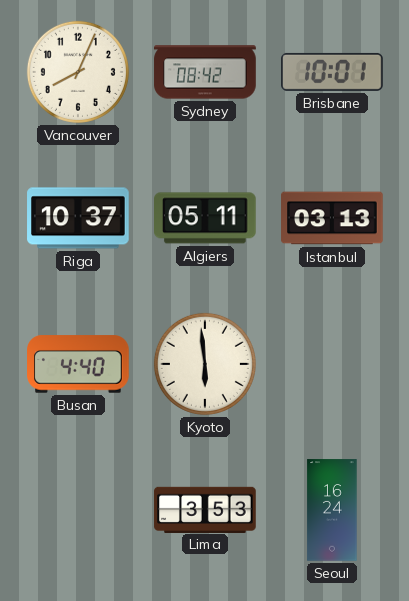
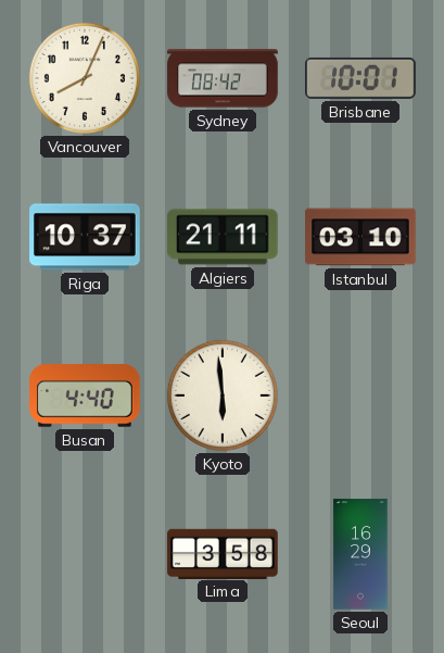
Algiers: 05:11 -> 21:11
Istanbul: 03:13 -> 03:10
Lima: 3:53 -> 3:58
Seoul: 16:24 -> 16:29
